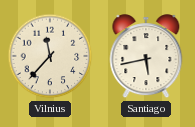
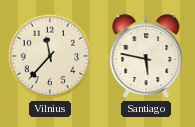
Santiago: 5:43 -> 5:47
